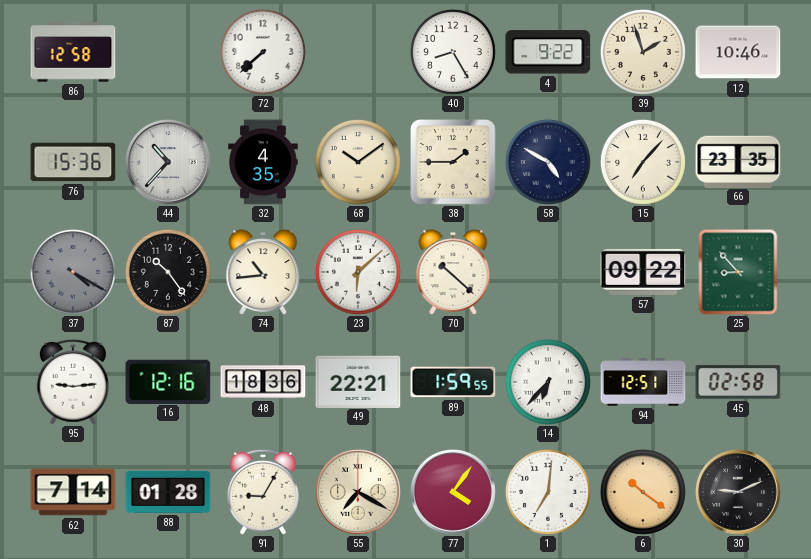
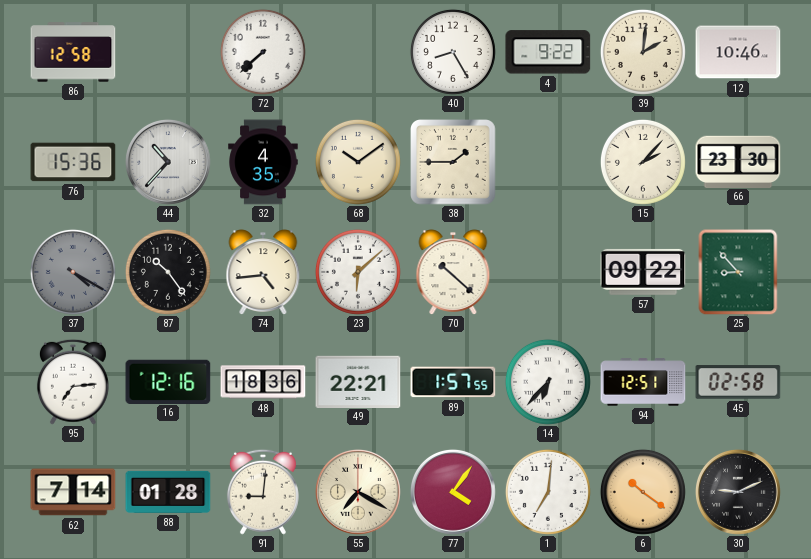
39: 1:57 -> 2:01
58: 4:50 -> none
15: 7:07 -> 2:07
66: 23:35 -> 23:30
74: 10:44 -> 4:44
95: 9:14 -> 7:14
89: 1:59 -> 1:57
91: 9:05 -> 9:01
